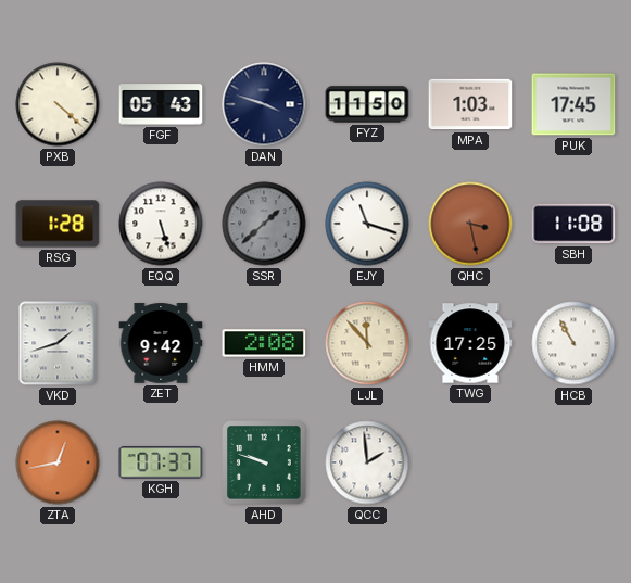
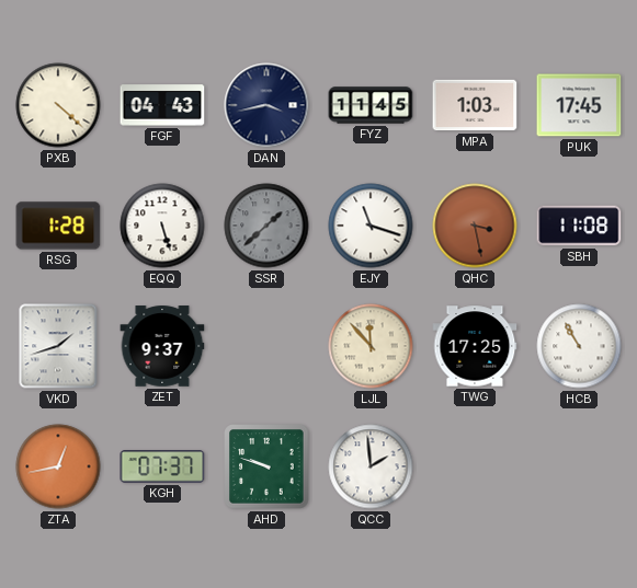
FGF: 05:43 -> 04:43
DAN: 3:48 -> 3:43
FYZ: 11:50 -> 11:45
ZET: 9:42 -> 9:37
HMM: 2:08 -> none
